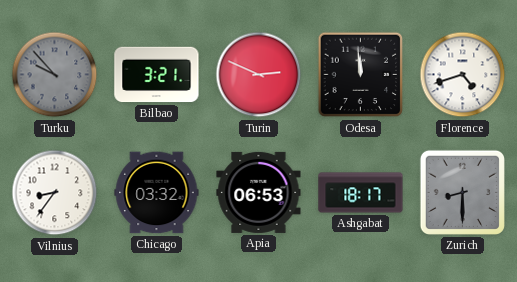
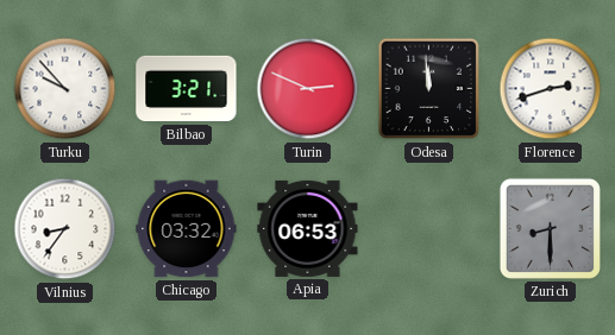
Turku dial: grey -> white
Florence: 4:42 -> 2:42
Ashgabat: 18:17 -> none
